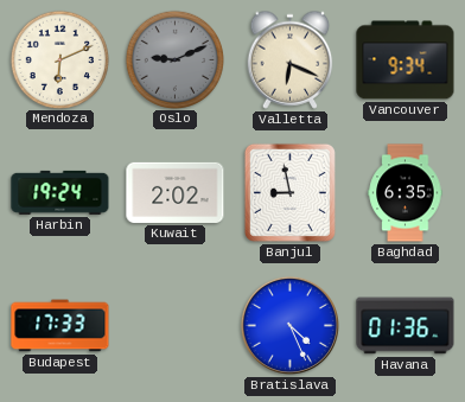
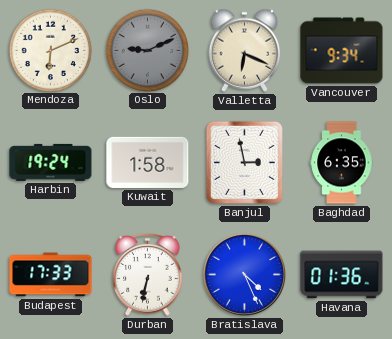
Kuwait: 2:02 -> 1:58
Banjul: 8:58 -> 2:58
Durban: none -> 6:32
